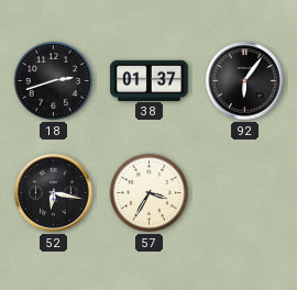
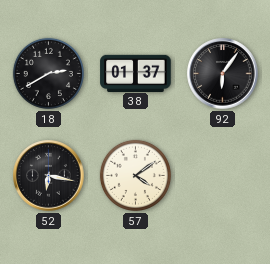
18: 2:42 -> 2:40
57: 3:35 -> 4:09
